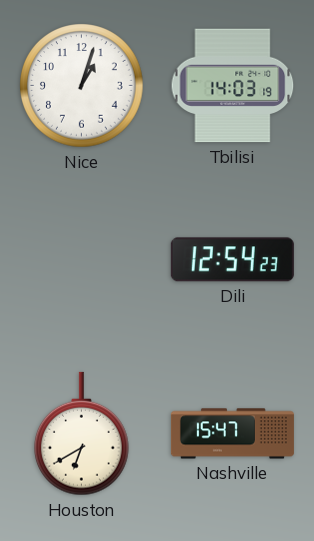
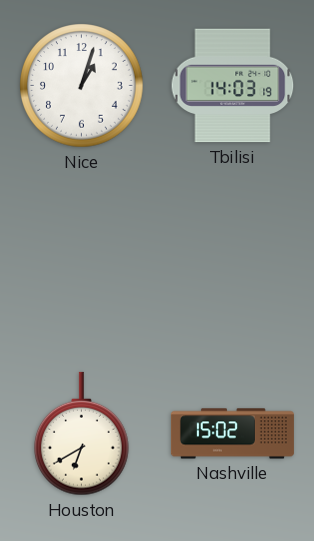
Dili: 12:54 -> none
Nashville: 15:47 -> 15:02
